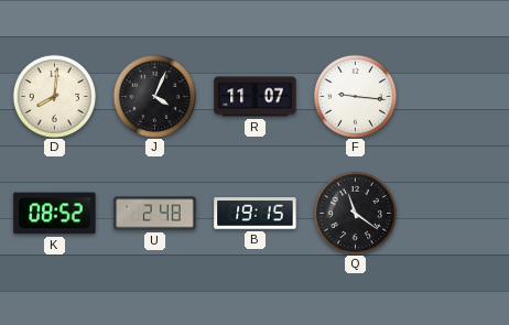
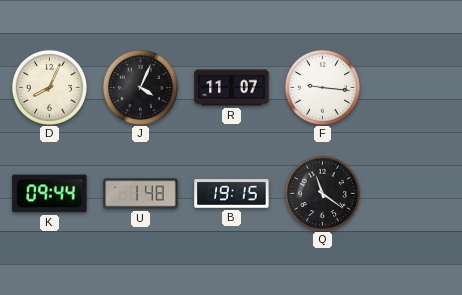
D: 8:01 -> 8:04
K: 08:52 -> 09:44
U: 2:48 -> 1:48
